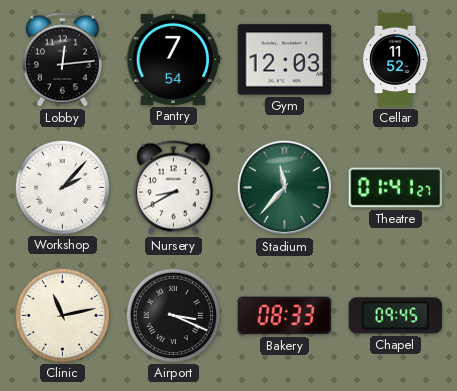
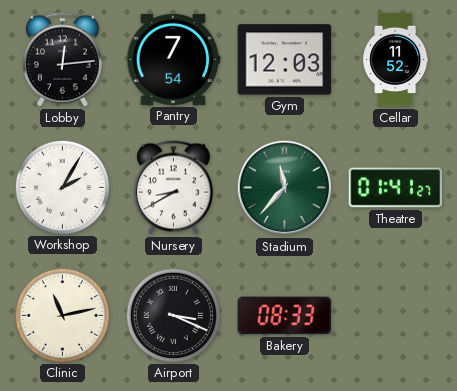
Workshop: 2:07 -> 2:05
Chapel: 09:45 -> none
